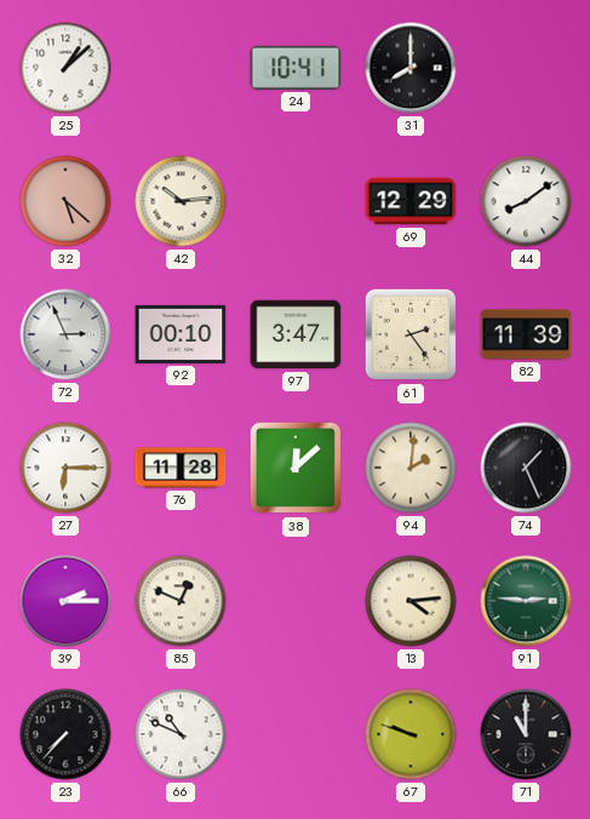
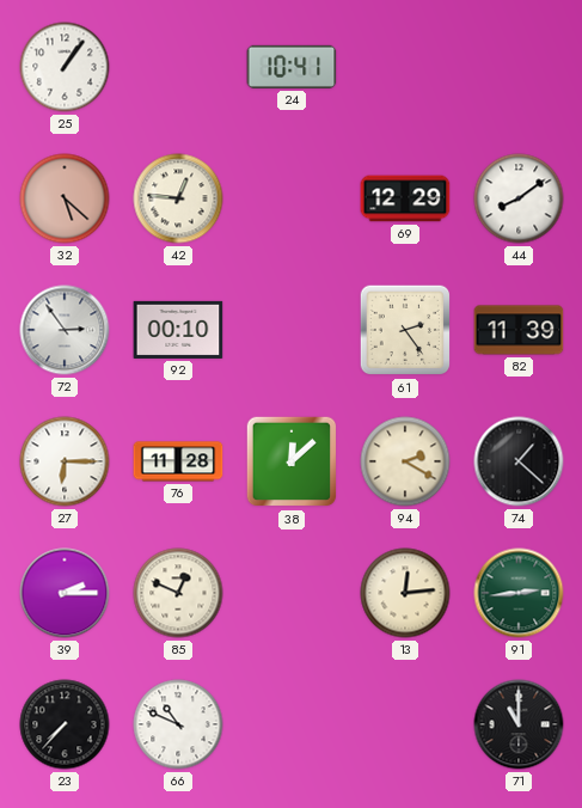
25: 1:08 -> 1:06
31: 8:00 -> none
42: 10:14 -> 12:46
72: 2:56 -> 2:54
97: 3:47 -> none
94: 2:01 -> 2:20
74: 1:26 -> 1:22
13: 4:14 -> 12:14
91: 2:46 -> 2:44
67: 9:48 -> none
